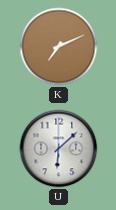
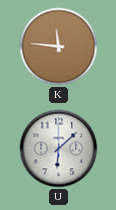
K: 7:11 -> 11:46
